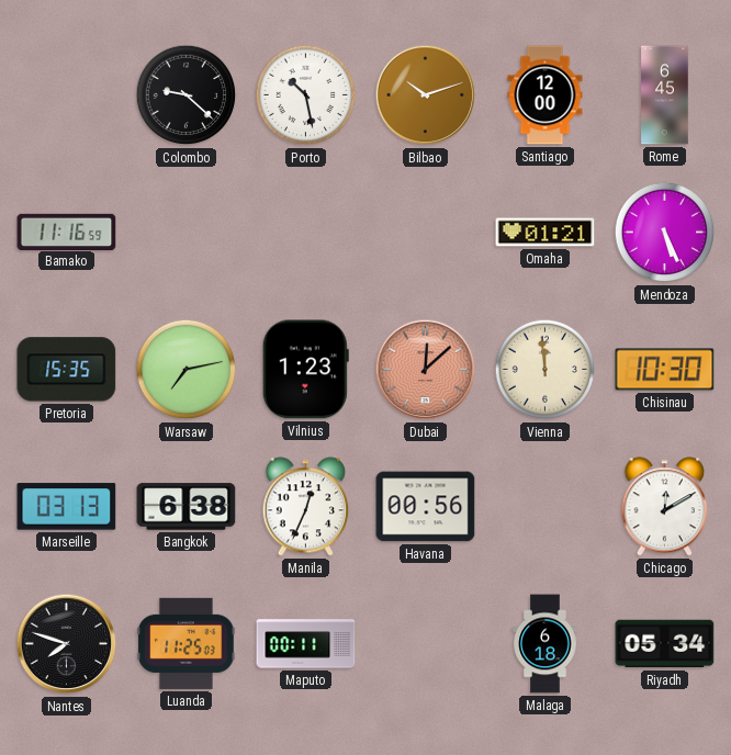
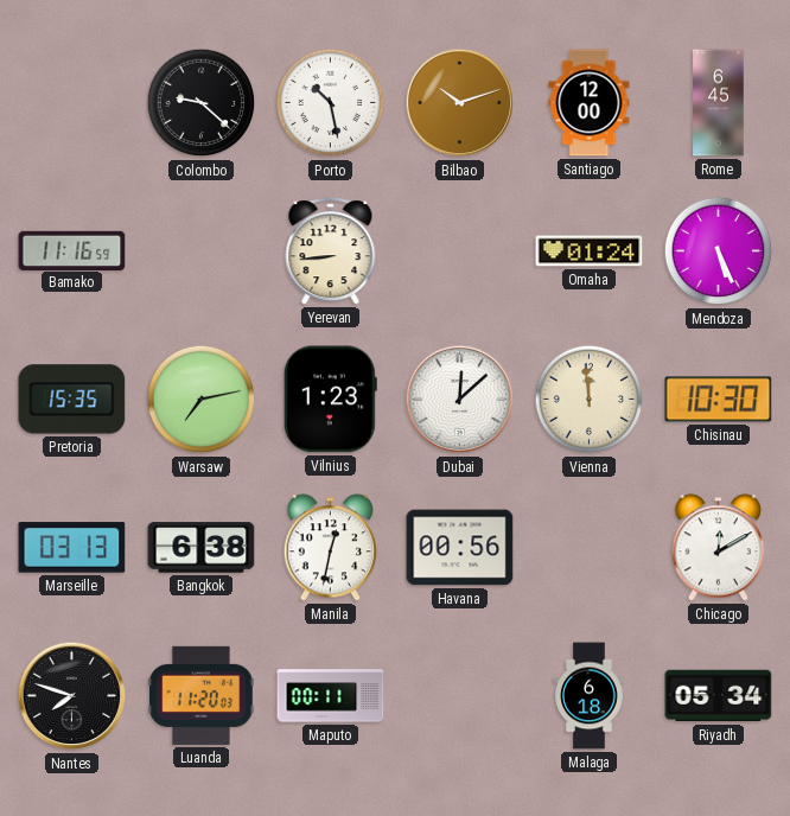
Yerevan: none -> 8:44
Omaha: 01:21 -> 01:24
Dubai dial: salmon -> white
Manila: 12:34 -> 12:32
Luanda: 11:25 -> 11:20
